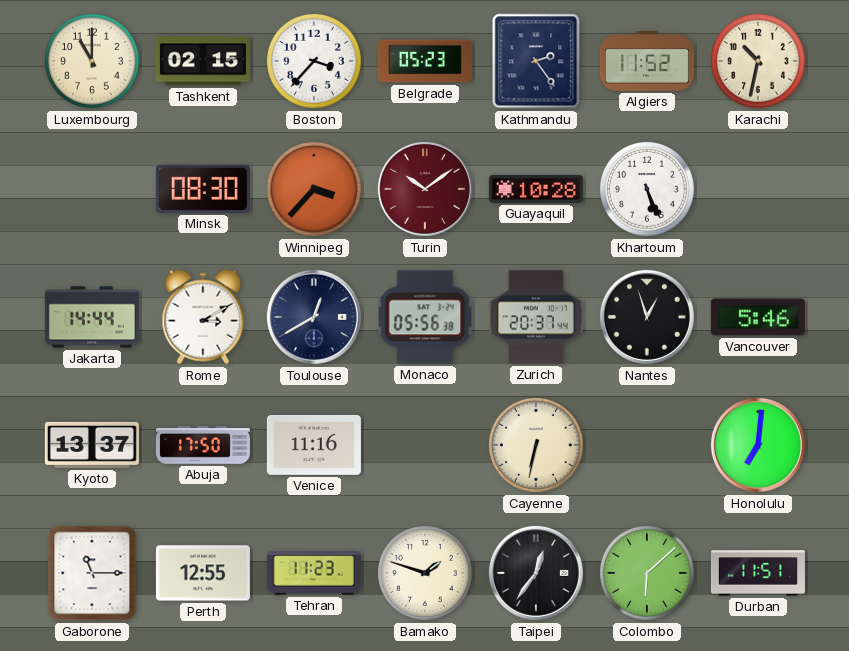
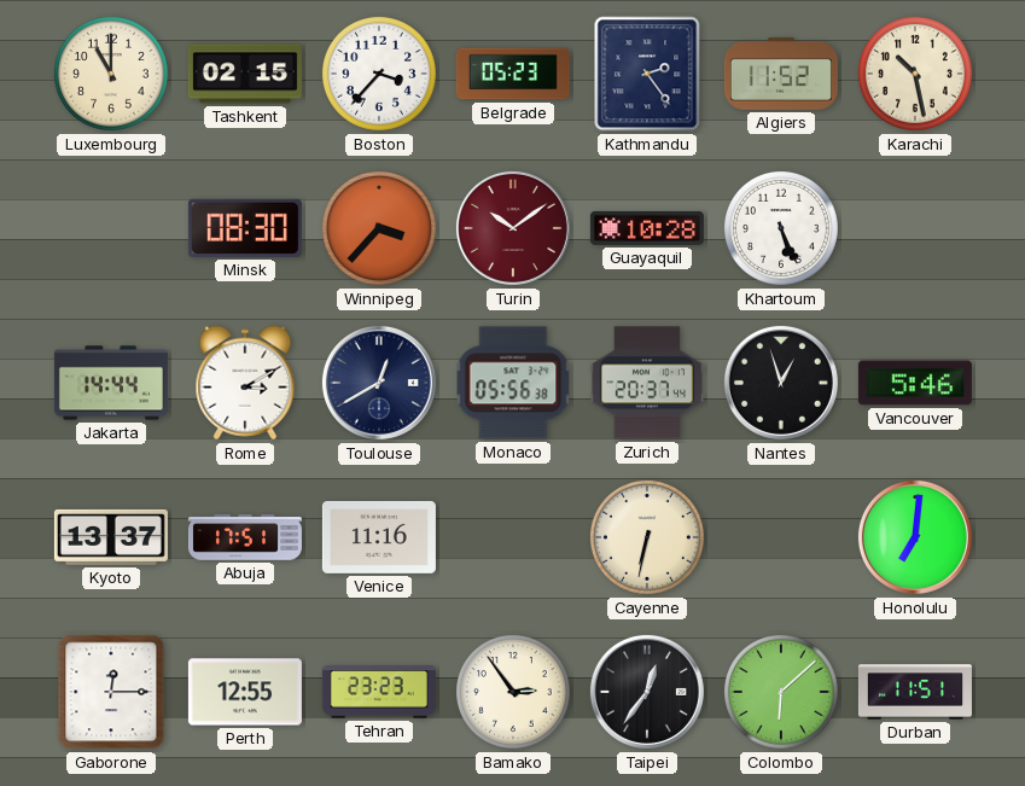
Karachi: 10:32 -> 10:28
Abuja: 17:50 -> 17:51
Gaborone: 11:15 -> 12:15
Tehran: 11:23 -> 23:23
Bamako: 1:48 -> 2:54
